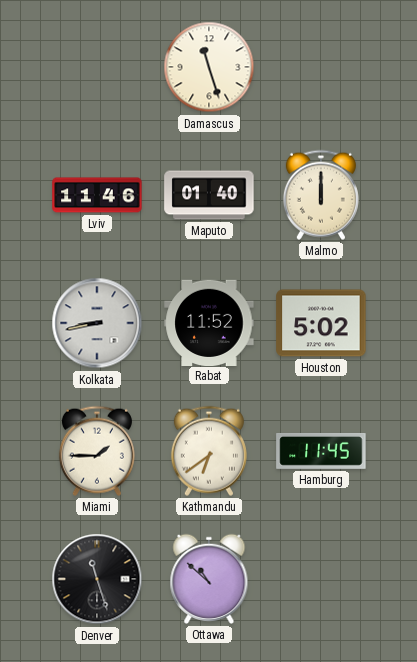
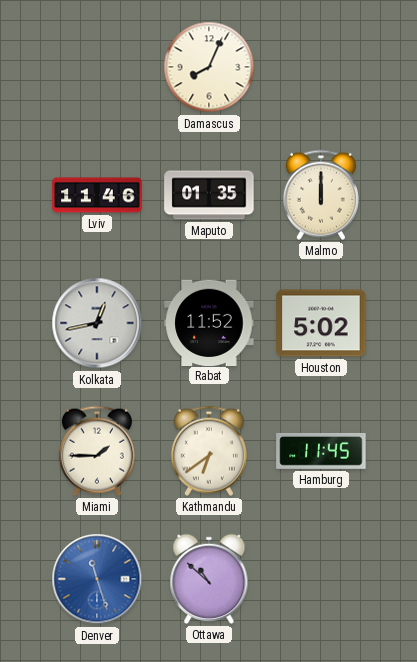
Damascus: 11:27 -> 8:04
Maputo: 01:40 -> 01:35
Kolkata: 8:43 -> 12:43
Denver dial: black -> blue
